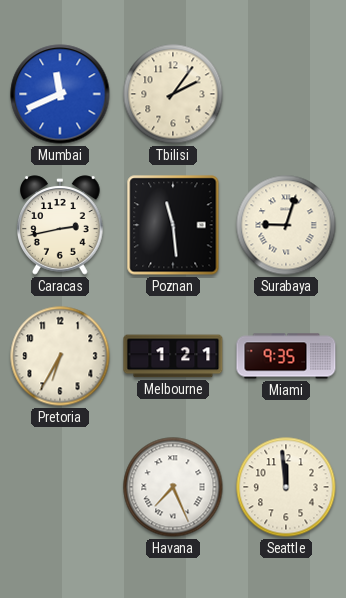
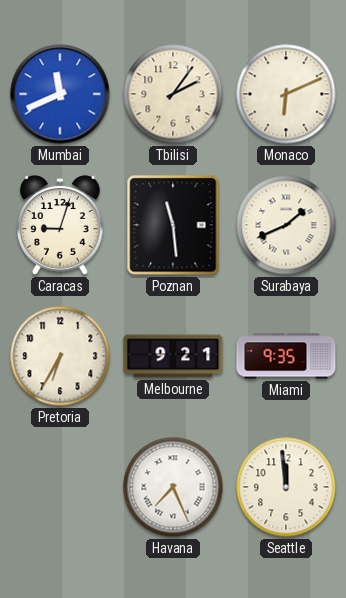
Monaco: none -> 6:11
Caracas: 2:43 -> 9:03
Surabaya: 9:03 -> 1:41
Melbourne: 1:21 -> 9:21
